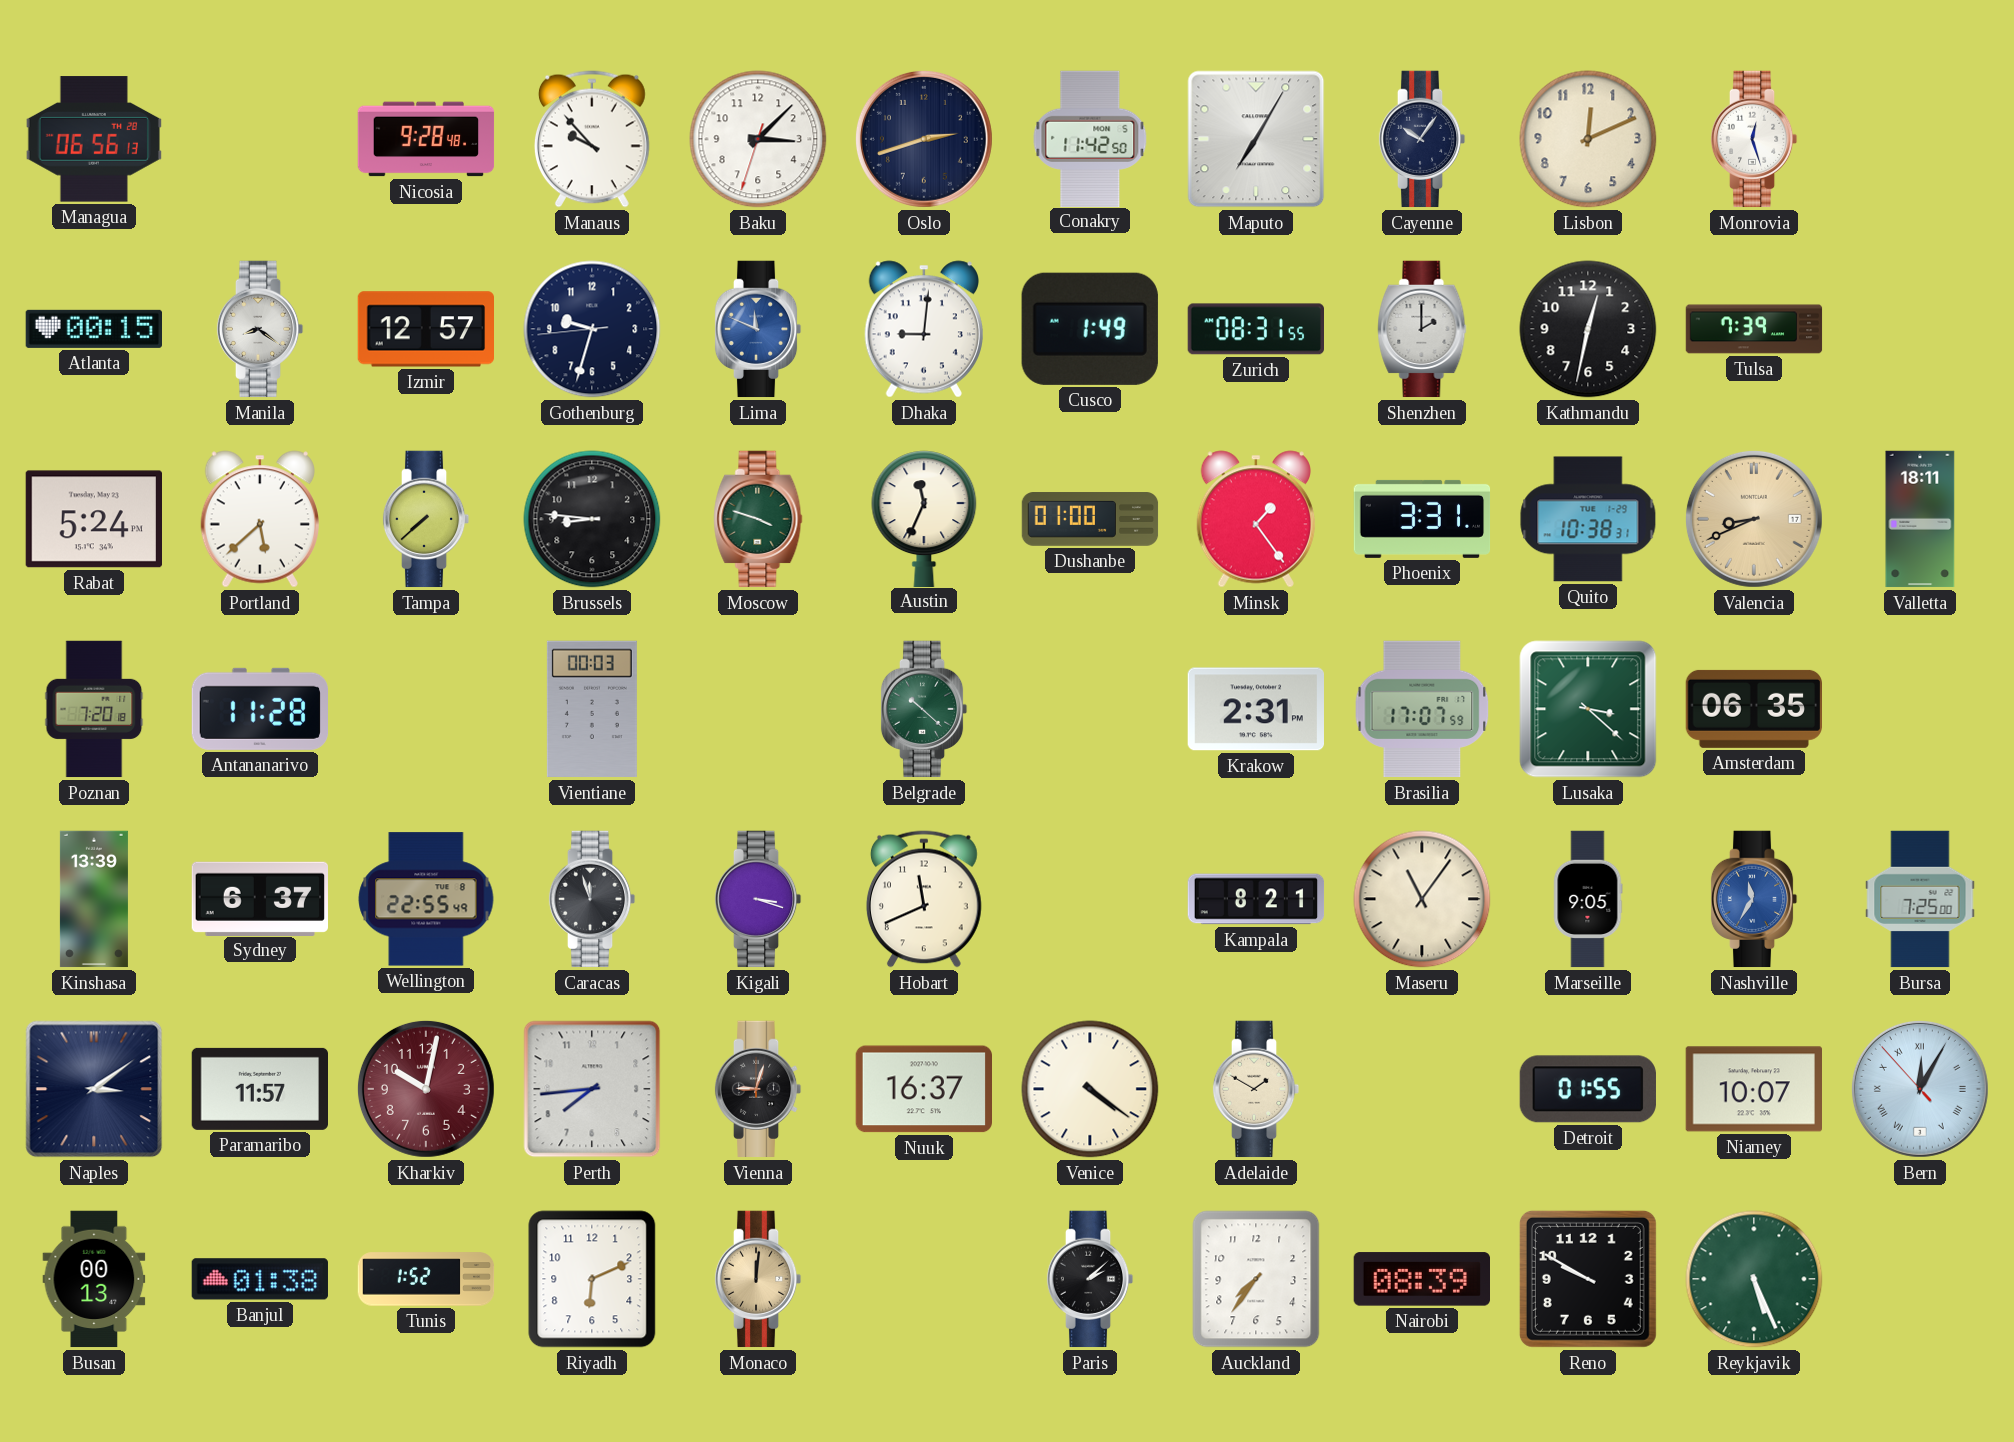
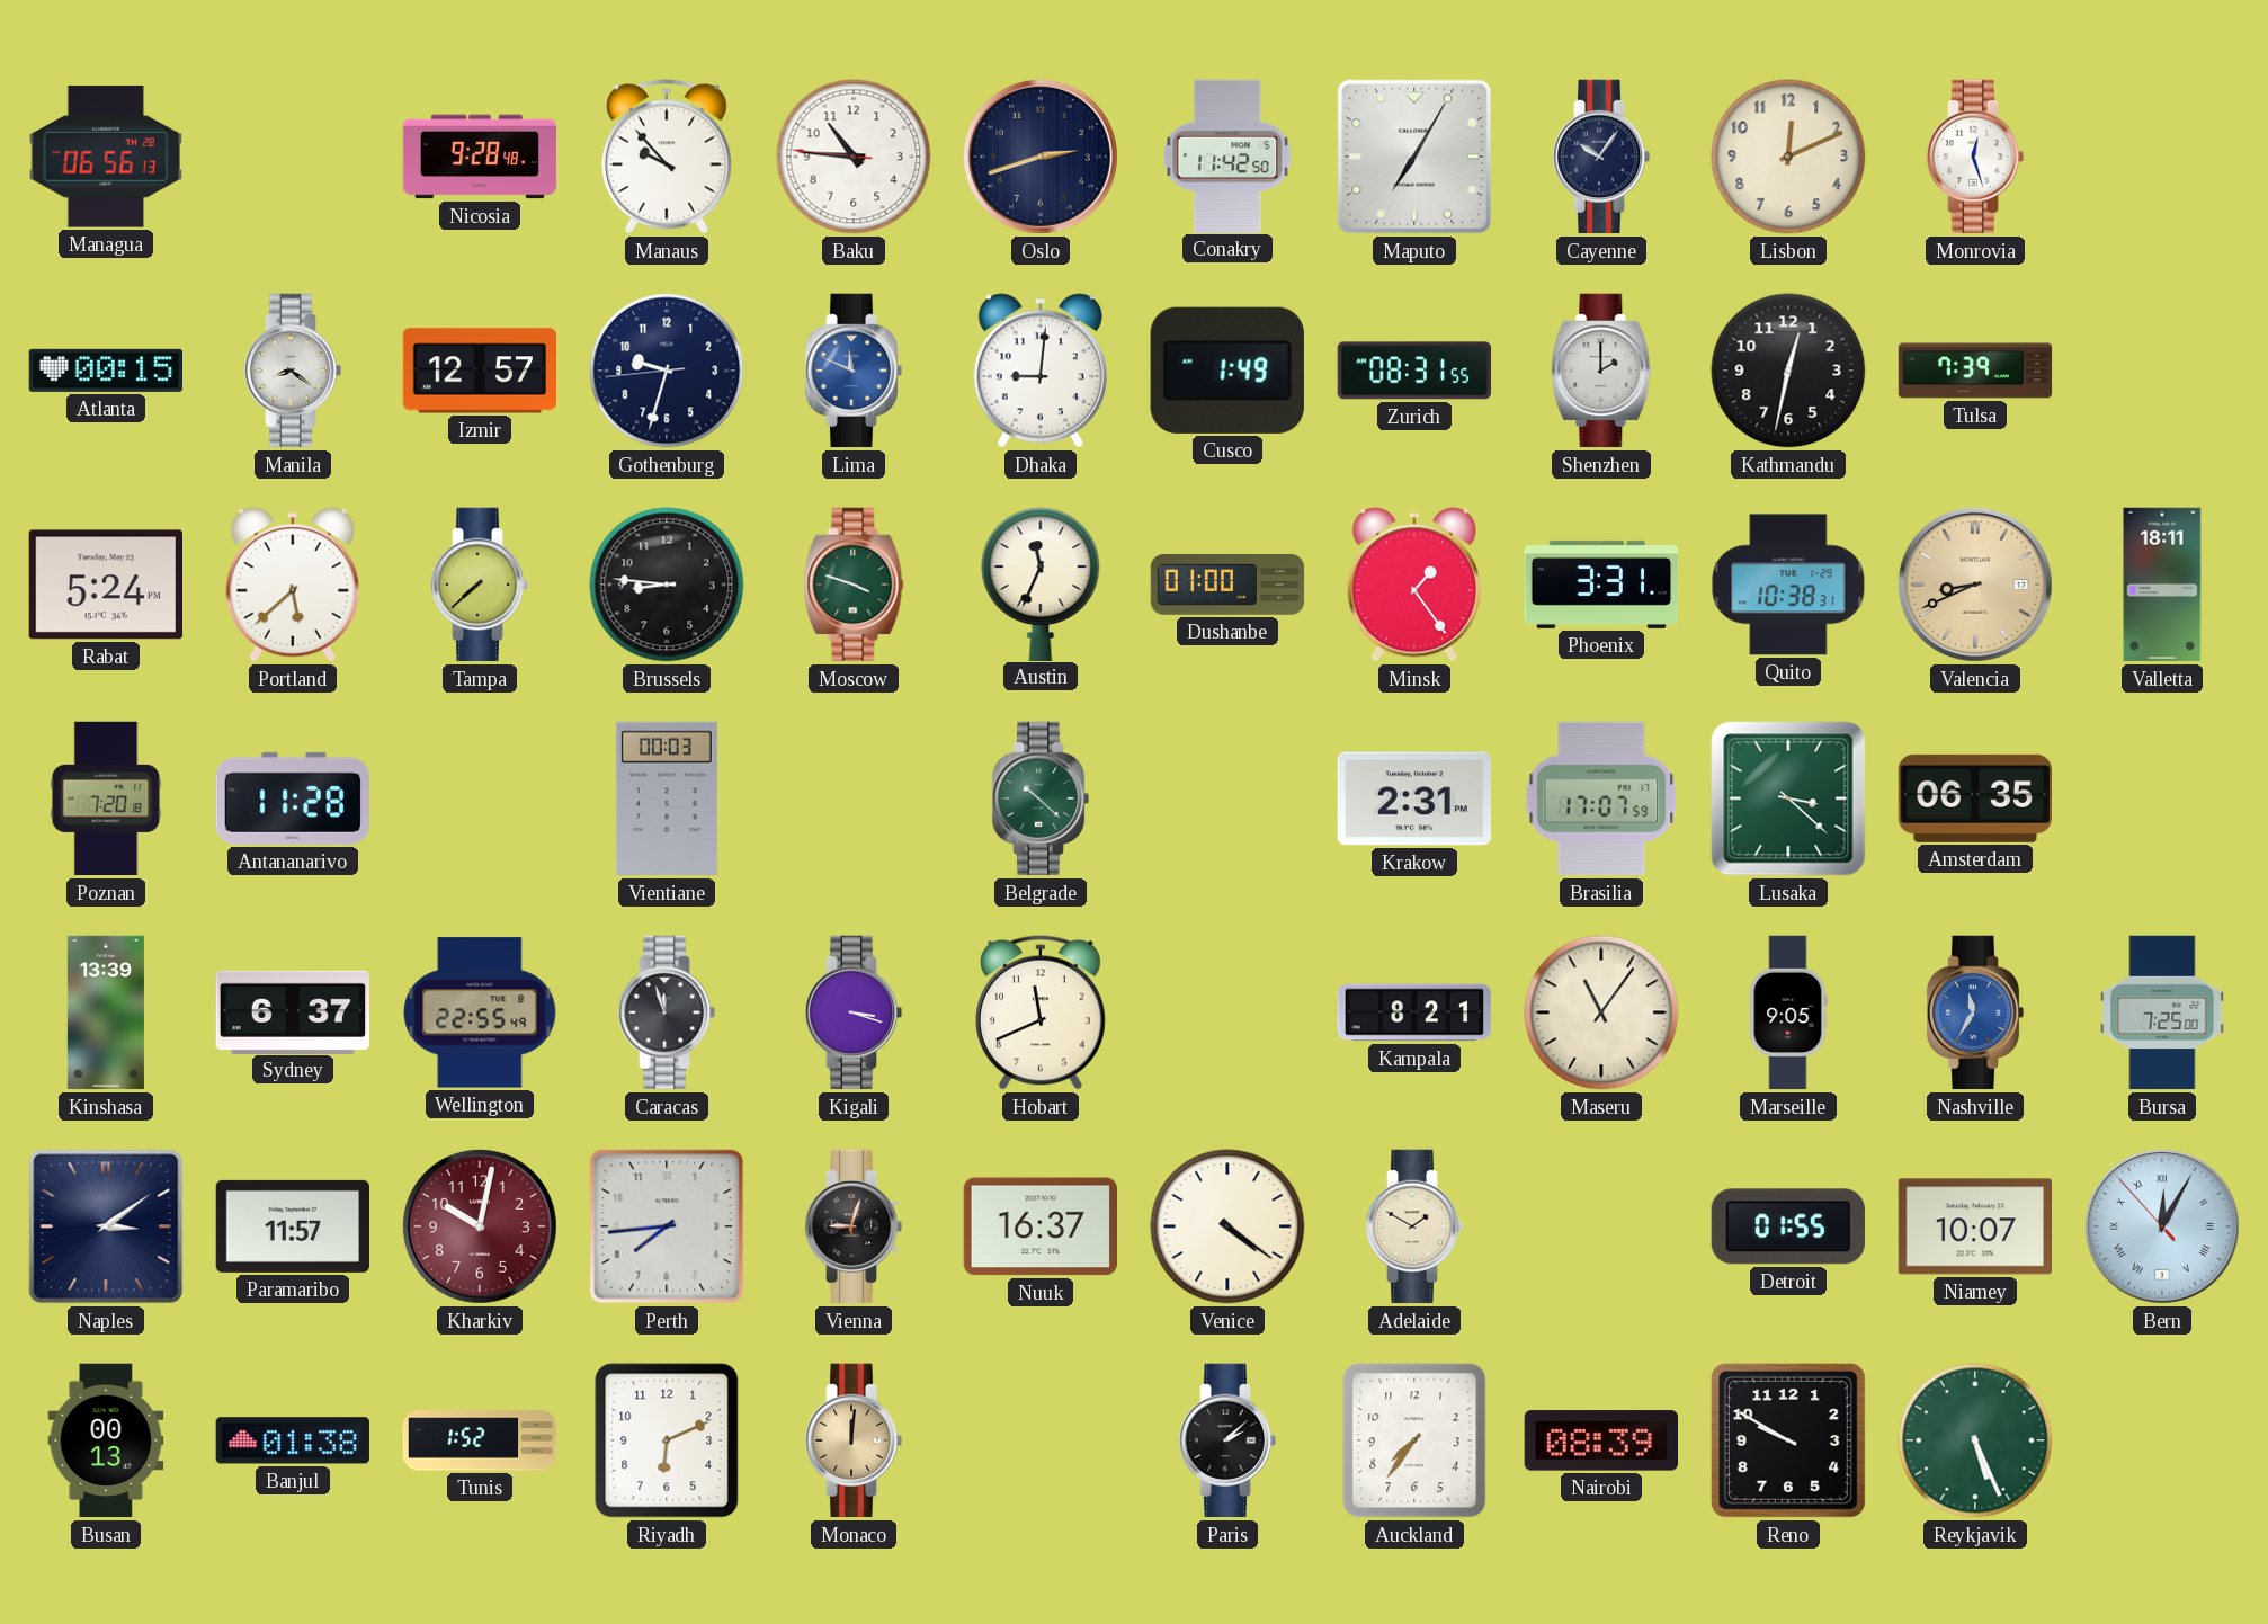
Baku: 3:07 -> 10:45
